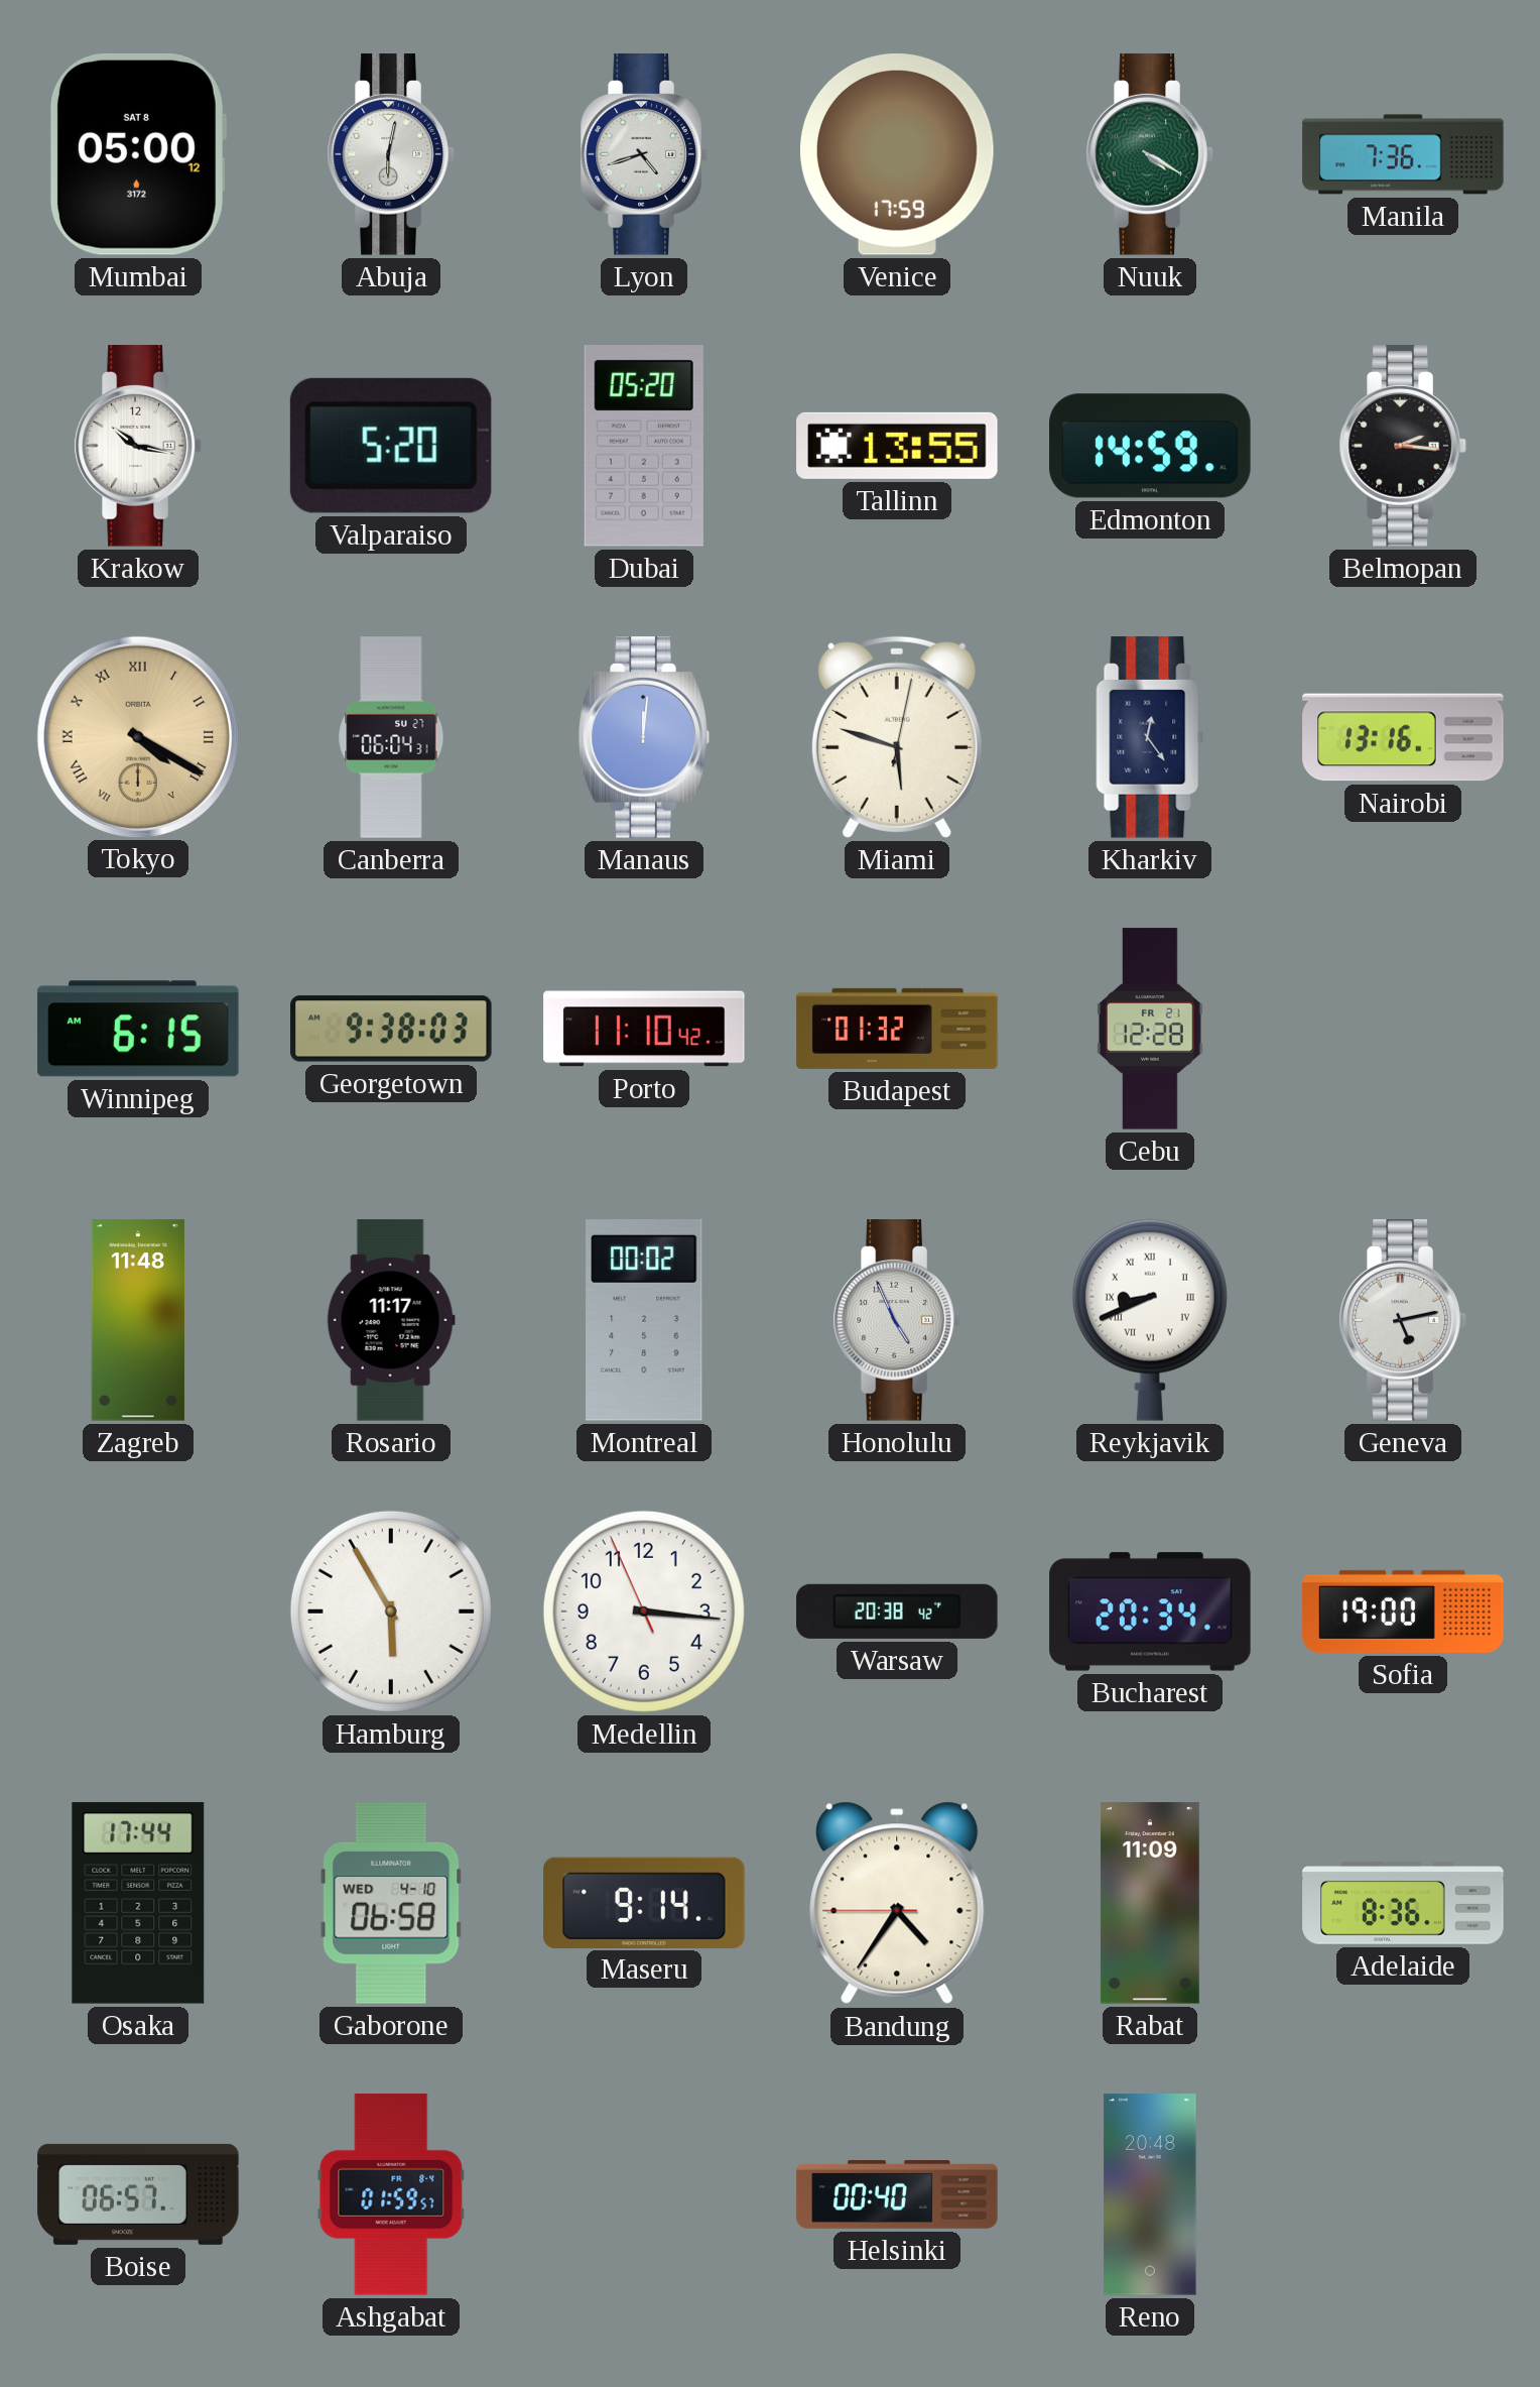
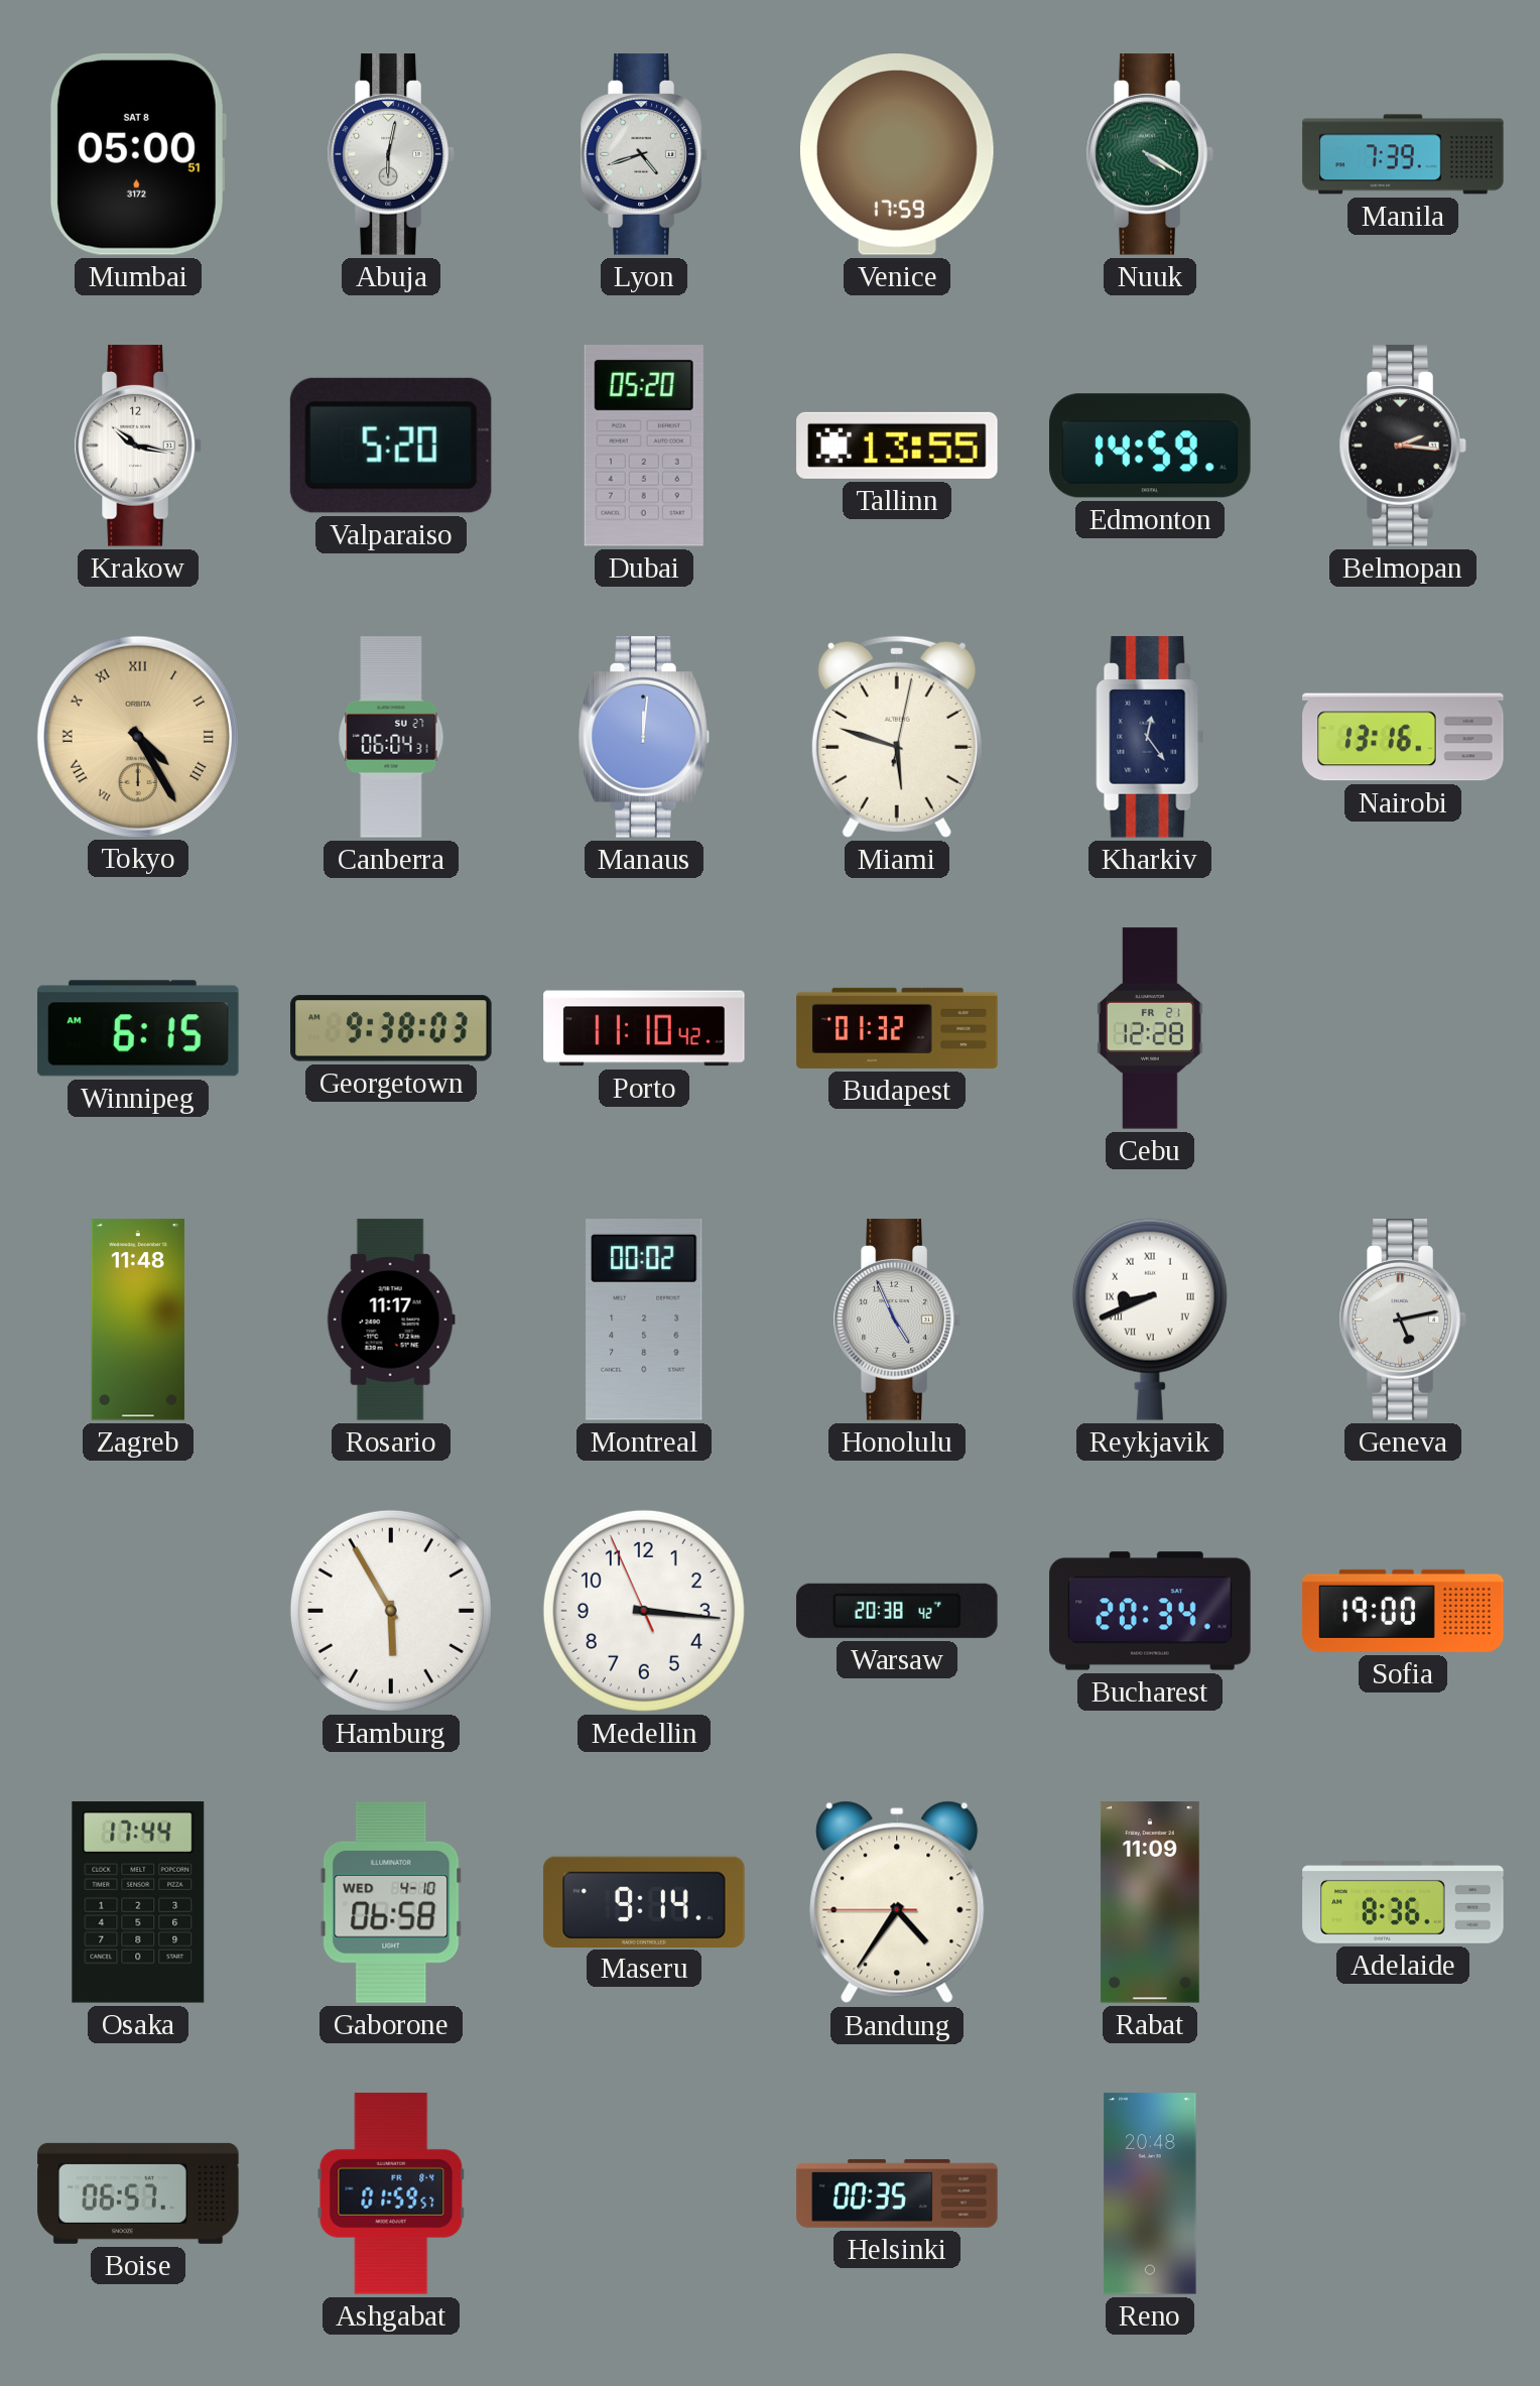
Mumbai: 05:00:12 -> 05:00:51
Manila: 7:36 -> 7:39
Tokyo: 4:20 -> 4:25
Helsinki: 00:40 -> 00:35
